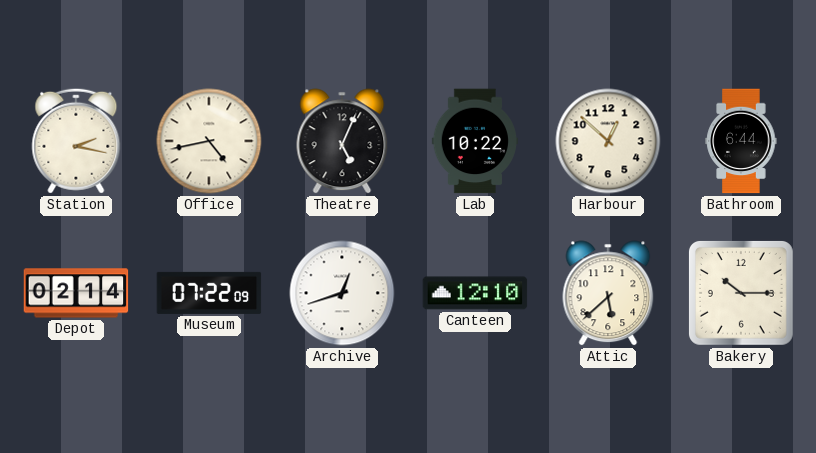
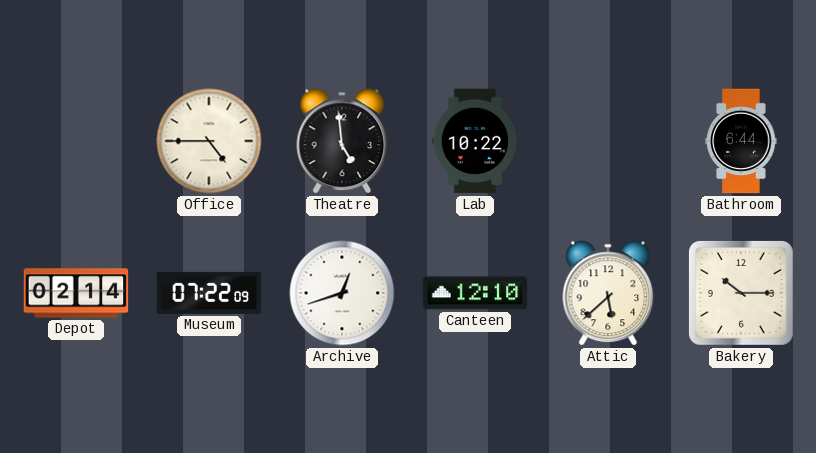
Station: 2:17 -> none
Office: 4:43 -> 4:45
Theatre: 5:04 -> 4:59
Harbour: 12:52 -> none
